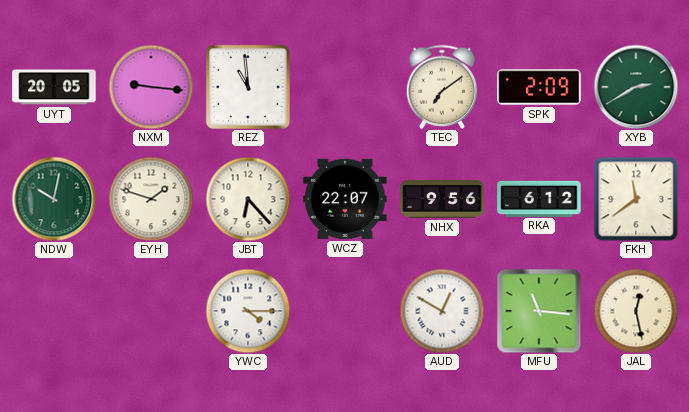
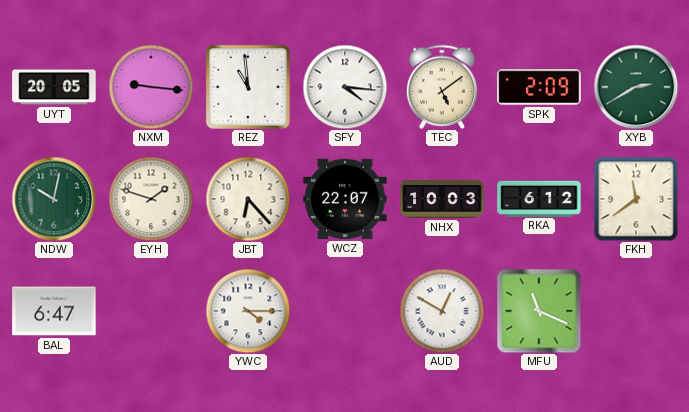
SFY: none -> 4:16
TEC: 7:09 -> 5:09
NHX: 9:56 -> 10:03
BAL: none -> 6:47
MFU: 11:16 -> 11:19
JAL: 12:28 -> none
